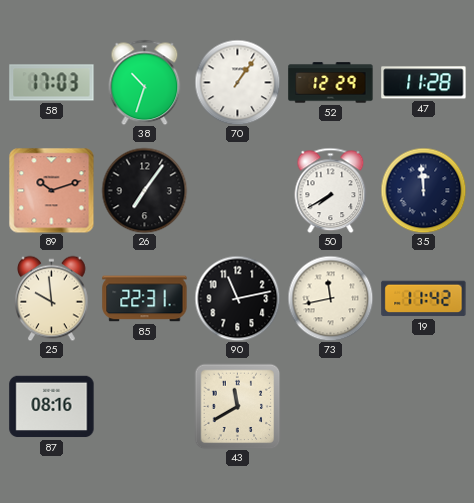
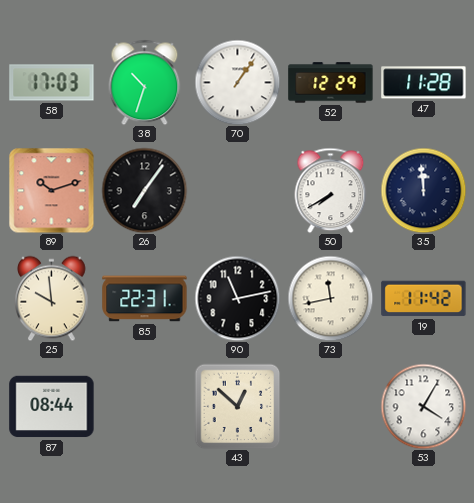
87: 08:16 -> 08:44
43: 11:40 -> 12:52
53: none -> 4:05
